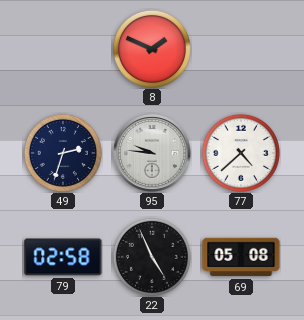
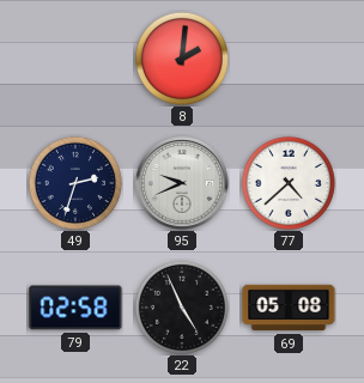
8: 1:49 -> 2:01
95: 9:46 -> 9:41
